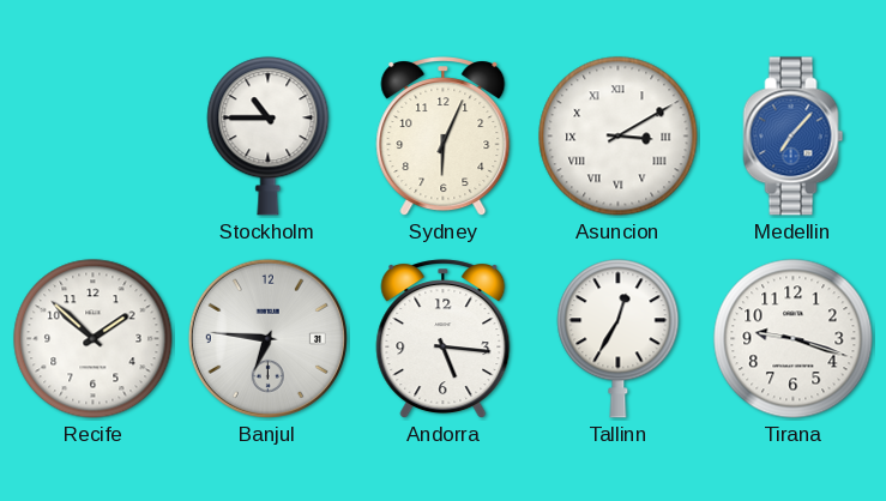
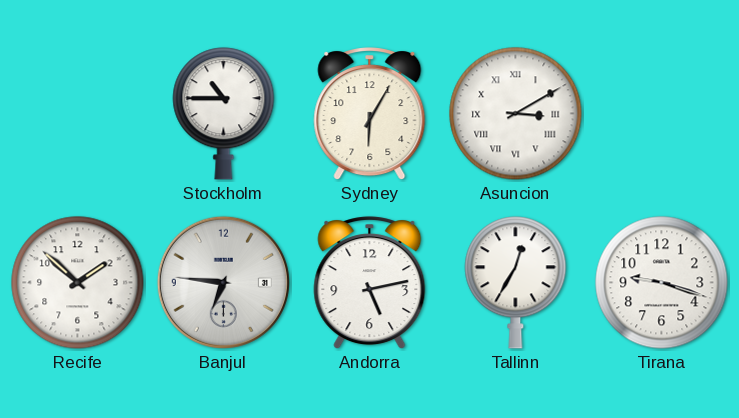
Sydney: 6:04 -> 6:05
Medellin: 7:07 -> none
Andorra: 5:16 -> 5:13
